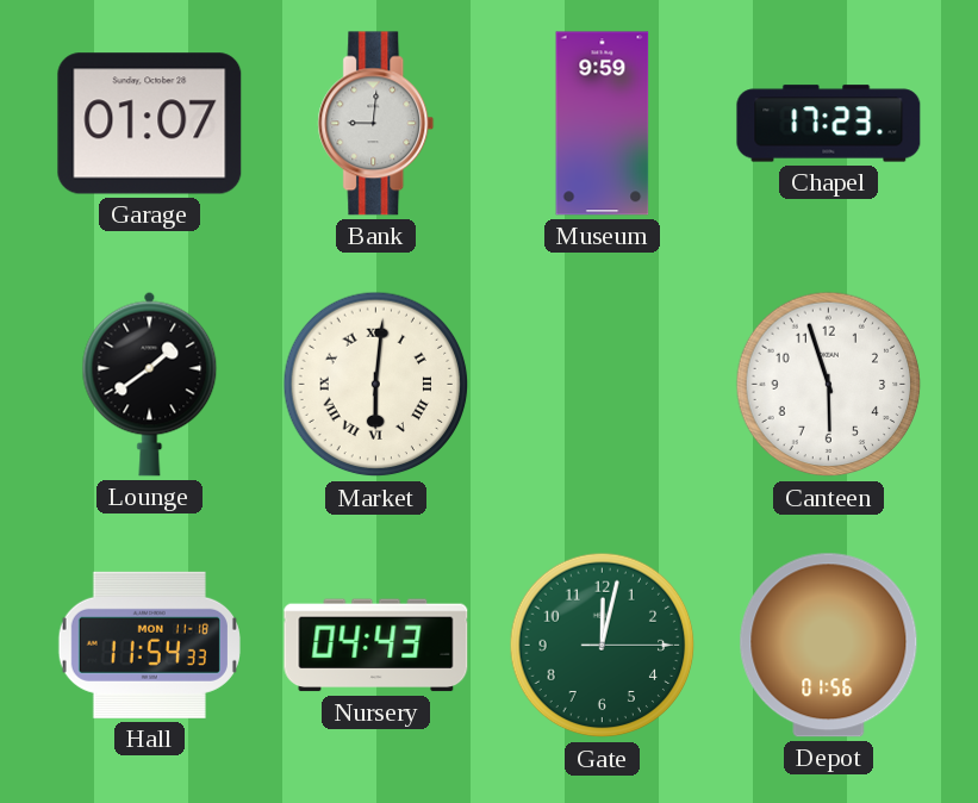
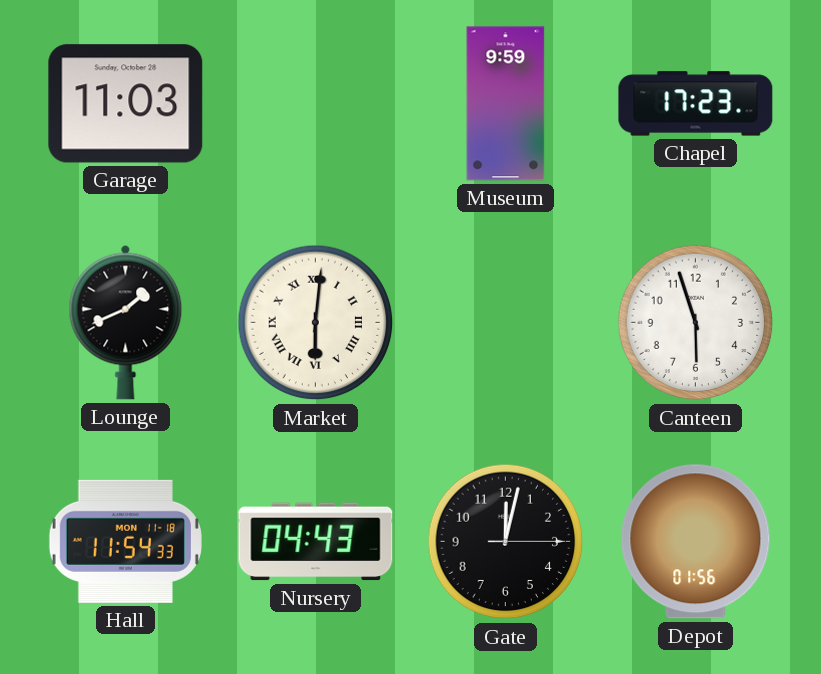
Garage: 01:07 -> 11:03
Bank: 9:01 -> none
Lounge: 1:39 -> 1:41
Gate dial: green -> black
